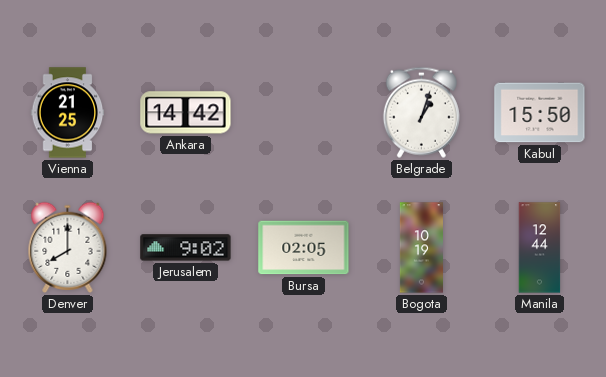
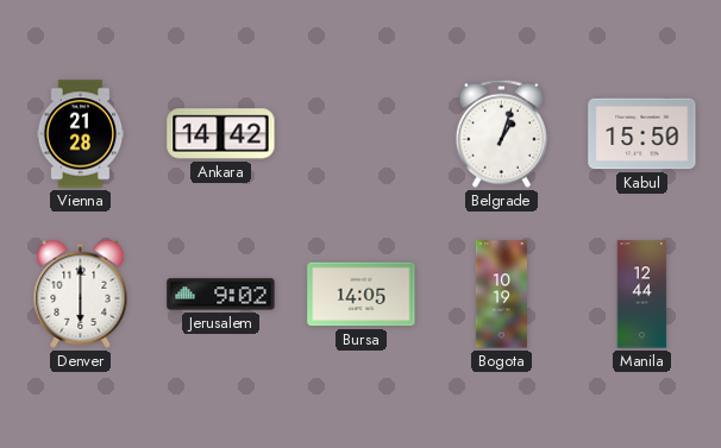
Vienna: 21:25 -> 21:28
Denver: 8:00 -> 6:00
Bursa: 02:05 -> 14:05
